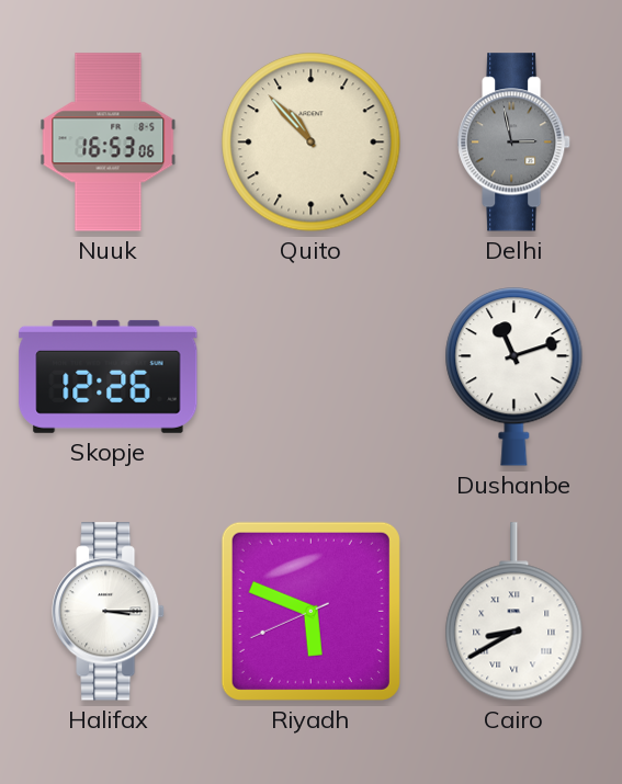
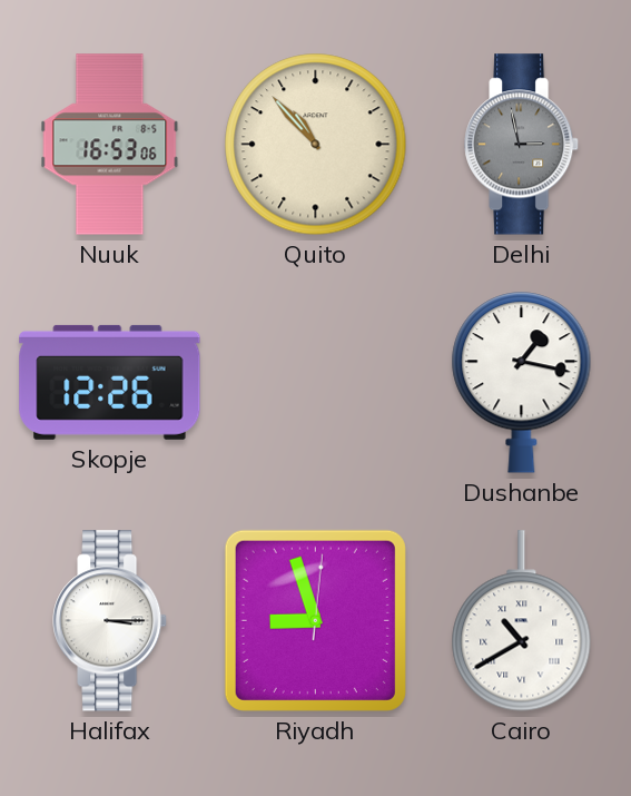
Dushanbe: 11:12 -> 1:17
Riyadh: 5:48 -> 8:57
Cairo: 8:40 -> 10:40
